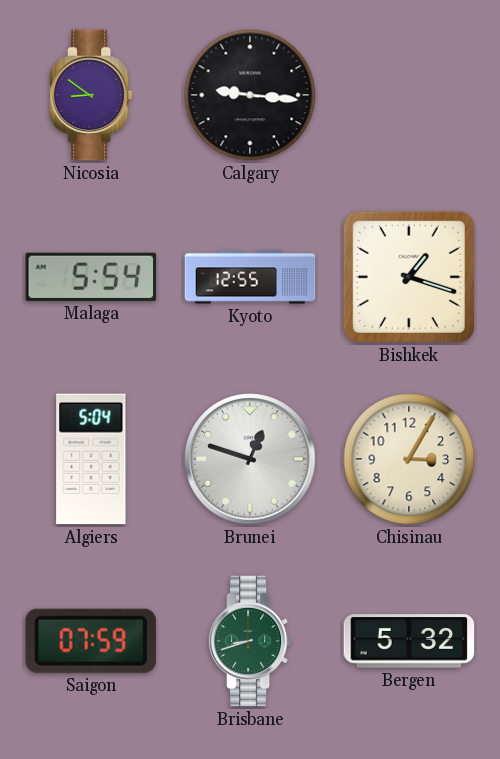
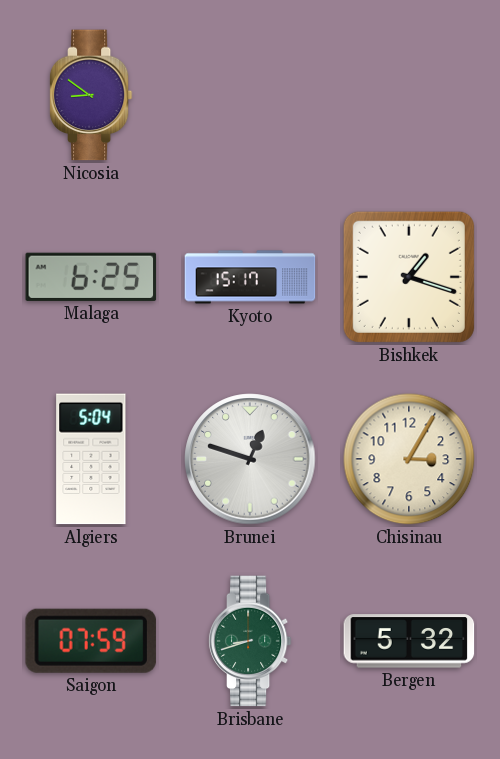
Calgary: 9:16 -> none
Malaga: 5:54 -> 6:25
Kyoto: 12:55 -> 15:17
